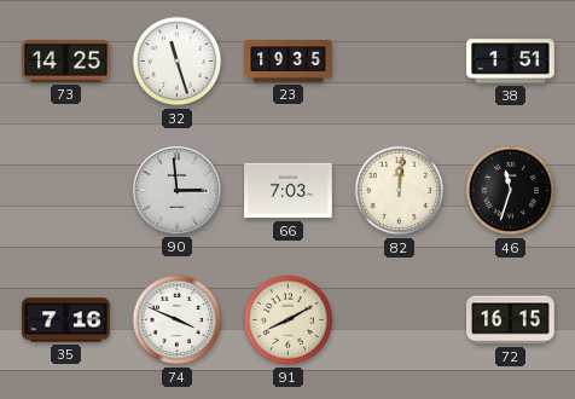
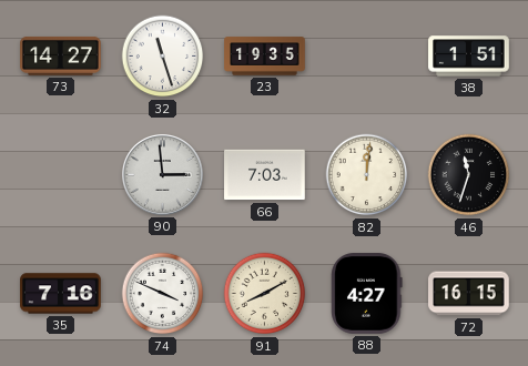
73: 14:25 -> 14:27
88: none -> 4:27
